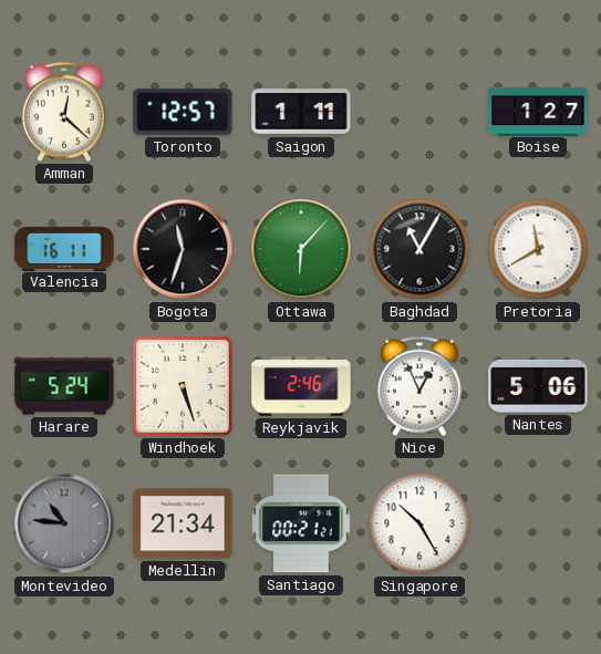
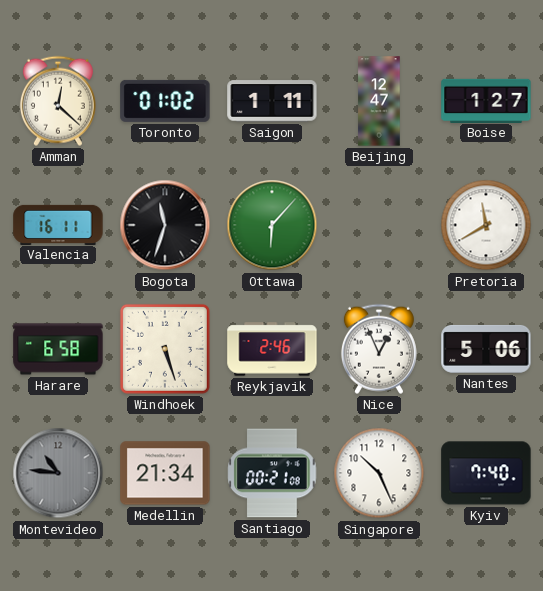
Toronto: 12:57 -> 01:02
Beijing: none -> 12:47
Baghdad: 11:05 -> none
Harare: 5:24 -> 6:58
Santiago: 00:21:21 -> 00:21:08
Singapore: 10:25 -> 10:26
Kyiv: none -> 7:40
